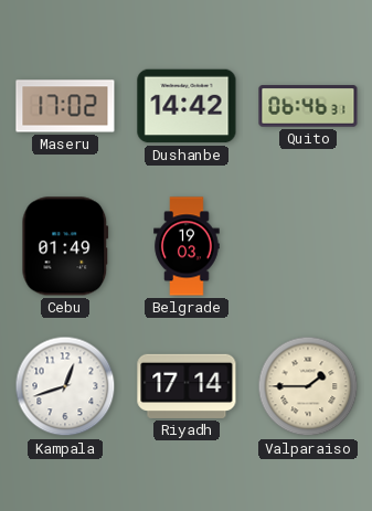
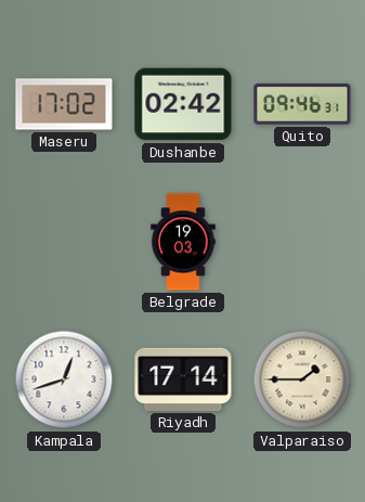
Dushanbe: 14:42 -> 02:42
Quito: 06:46 -> 09:46
Cebu: 01:49 -> none
